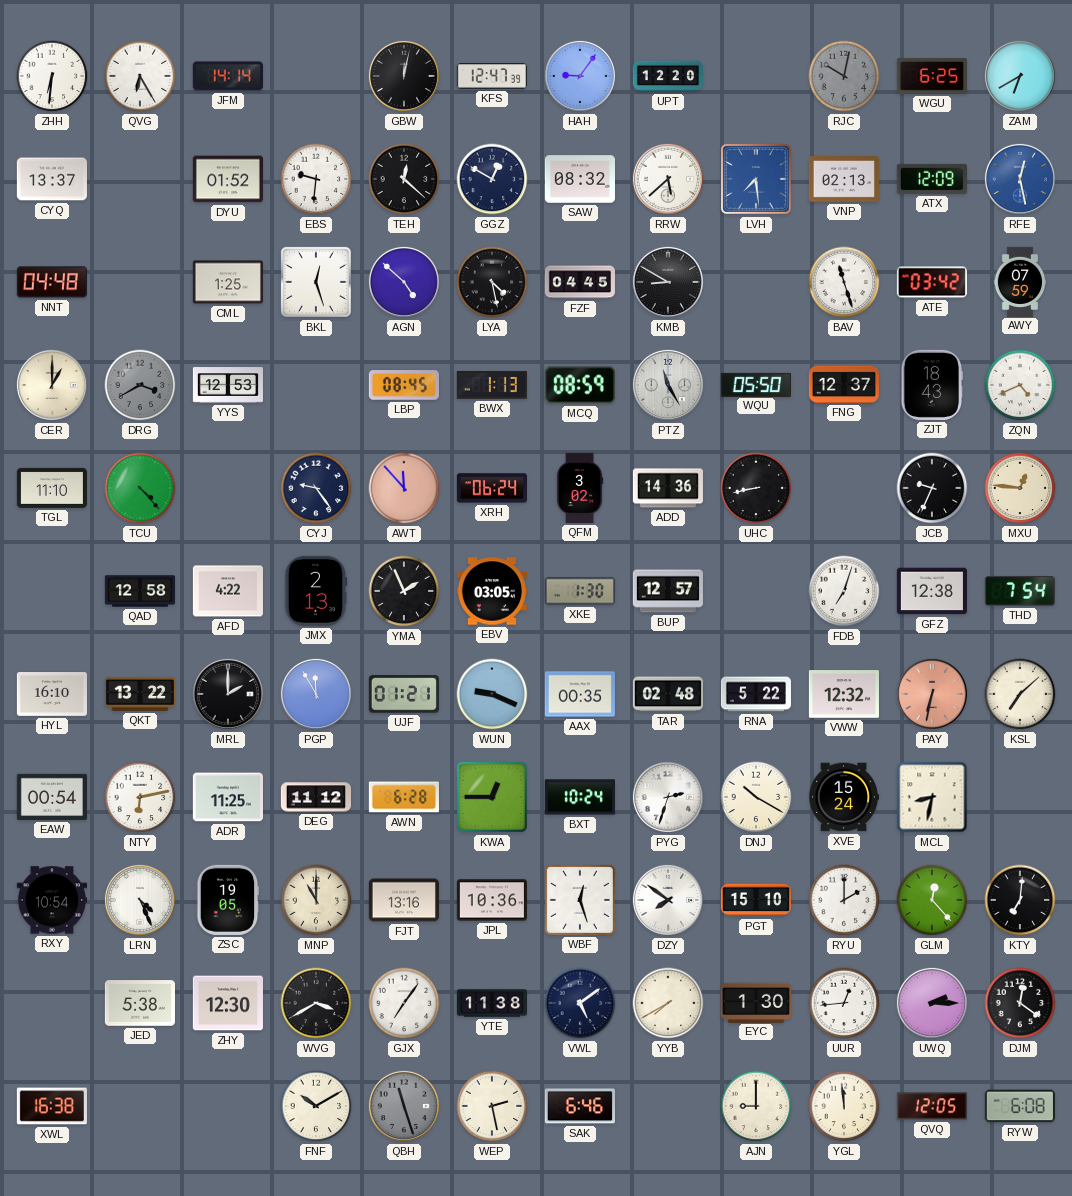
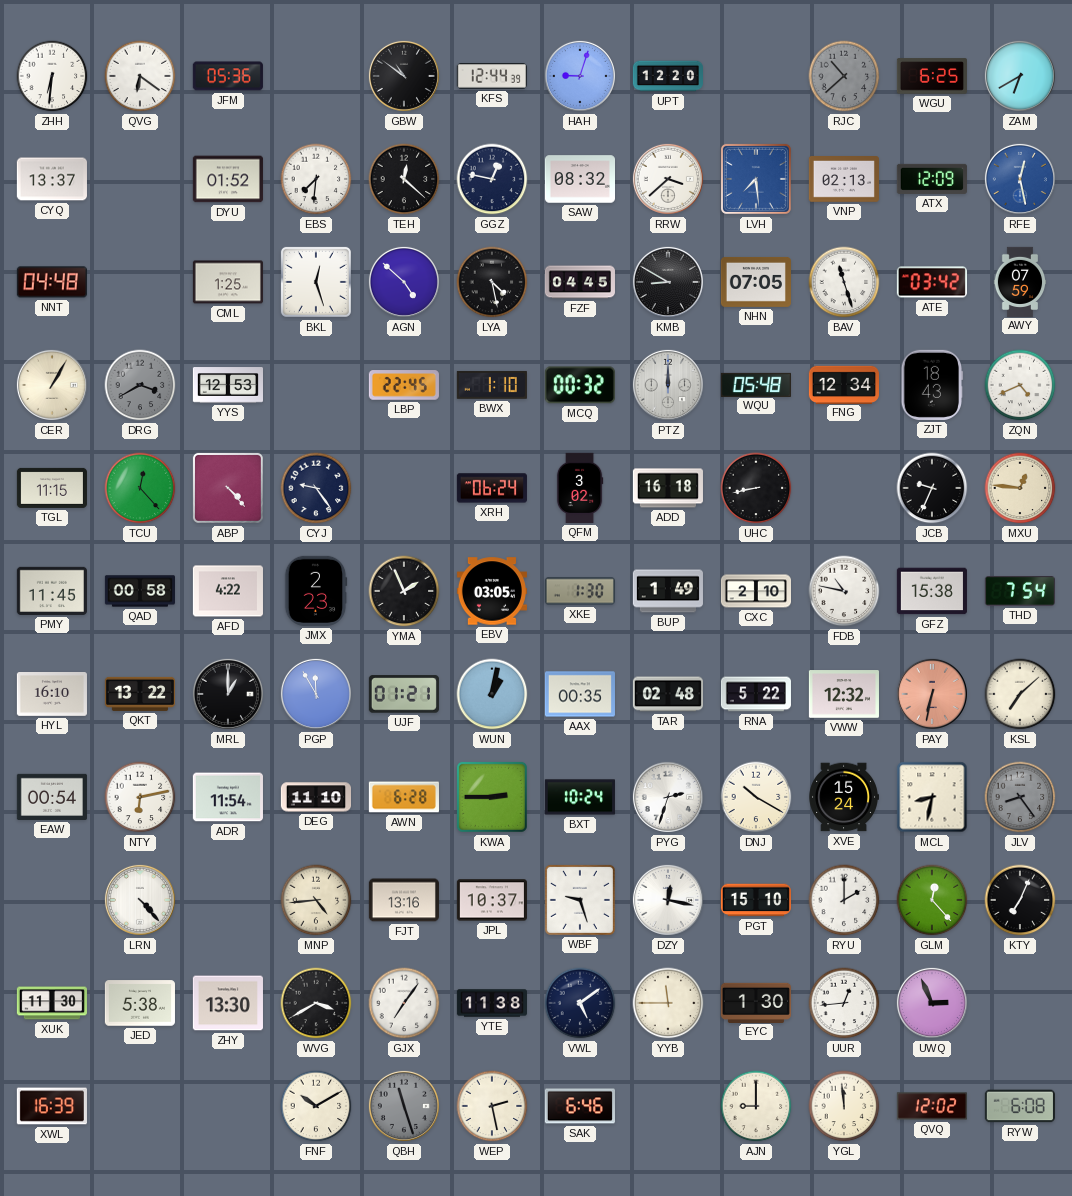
QVG: 6:25 -> 6:21
JFM: 14:14 -> 05:36
GBW: 12:02 -> 10:51
KFS: 12:47 -> 12:44
HAH: 9:06 -> 9:03
RJC: 10:02 -> 10:38
EBS: 9:31 -> 7:31
GGZ: 12:50 -> 12:47
RRW: 5:38 -> 3:38
NHN: none -> 07:05
CER: 1:00 -> 1:05
LBP: 08:45 -> 22:45
BWX: 1:13 -> 1:10
MCQ: 08:59 -> 00:32
PTZ: 11:25 -> 12:00
WQU: 05:50 -> 05:48
FNG: 12:37 -> 12:34
TGL: 11:10 -> 11:15
TCU: 4:23 -> 12:23
ABP: none -> 4:23
AWT: 11:53 -> none
ADD: 14:36 -> 16:18
PMY: none -> 11:45
QAD: 12:58 -> 00:58
JMX: 2:13 -> 2:23
BUP: 12:57 -> 1:49
CXC: none -> 2:10
FDB: 7:03 -> 10:47
GFZ: 12:38 -> 15:38
MRL: 2:00 -> 1:00
WUN: 9:19 -> 1:02
ADR: 11:25 -> 11:54
DEG: 11:12 -> 11:10
KWA: 12:45 -> 2:45
JLV: none -> 8:24
RXY: 10:54 -> none
LRN: 4:26 -> 4:23
ZSC: 19:05 -> none
MNP: 11:00 -> 4:44
JPL: 10:36 -> 10:37
WBF: 12:27 -> 9:27
DZY: 7:51 -> 12:17
KTY: 7:01 -> 7:04
XUK: none -> 11:30
ZHY: 12:30 -> 13:30
YYB: 7:40 -> 11:45
UWQ: 2:15 -> 2:56
DJM: 12:21 -> none
XWL: 16:38 -> 16:39
QVQ: 12:05 -> 12:02
